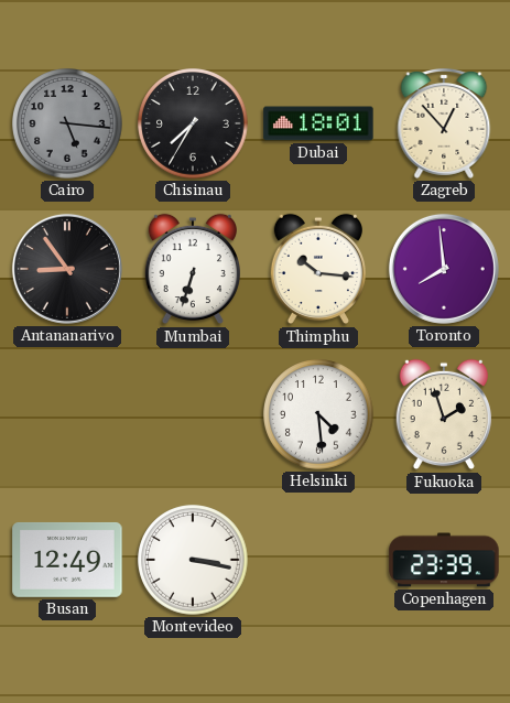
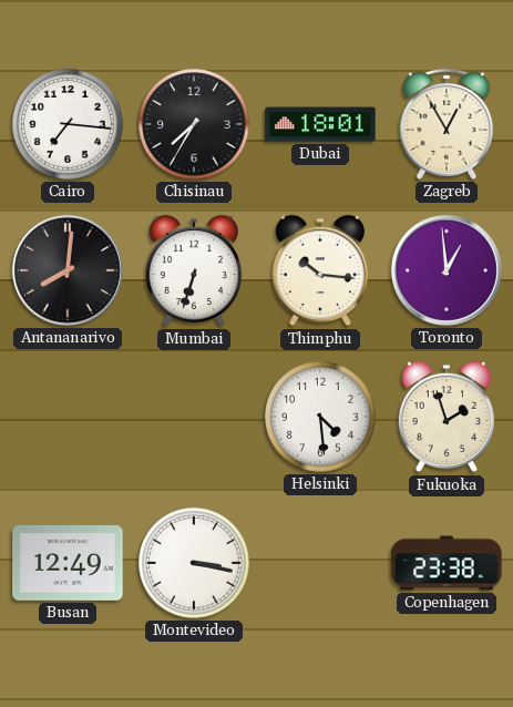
Cairo: 5:16 -> 7:16
Cairo dial: grey -> white
Zagreb: 12:53 -> 12:55
Antananarivo: 8:54 -> 8:01
Toronto: 7:59 -> 12:59
Copenhagen: 23:39 -> 23:38
